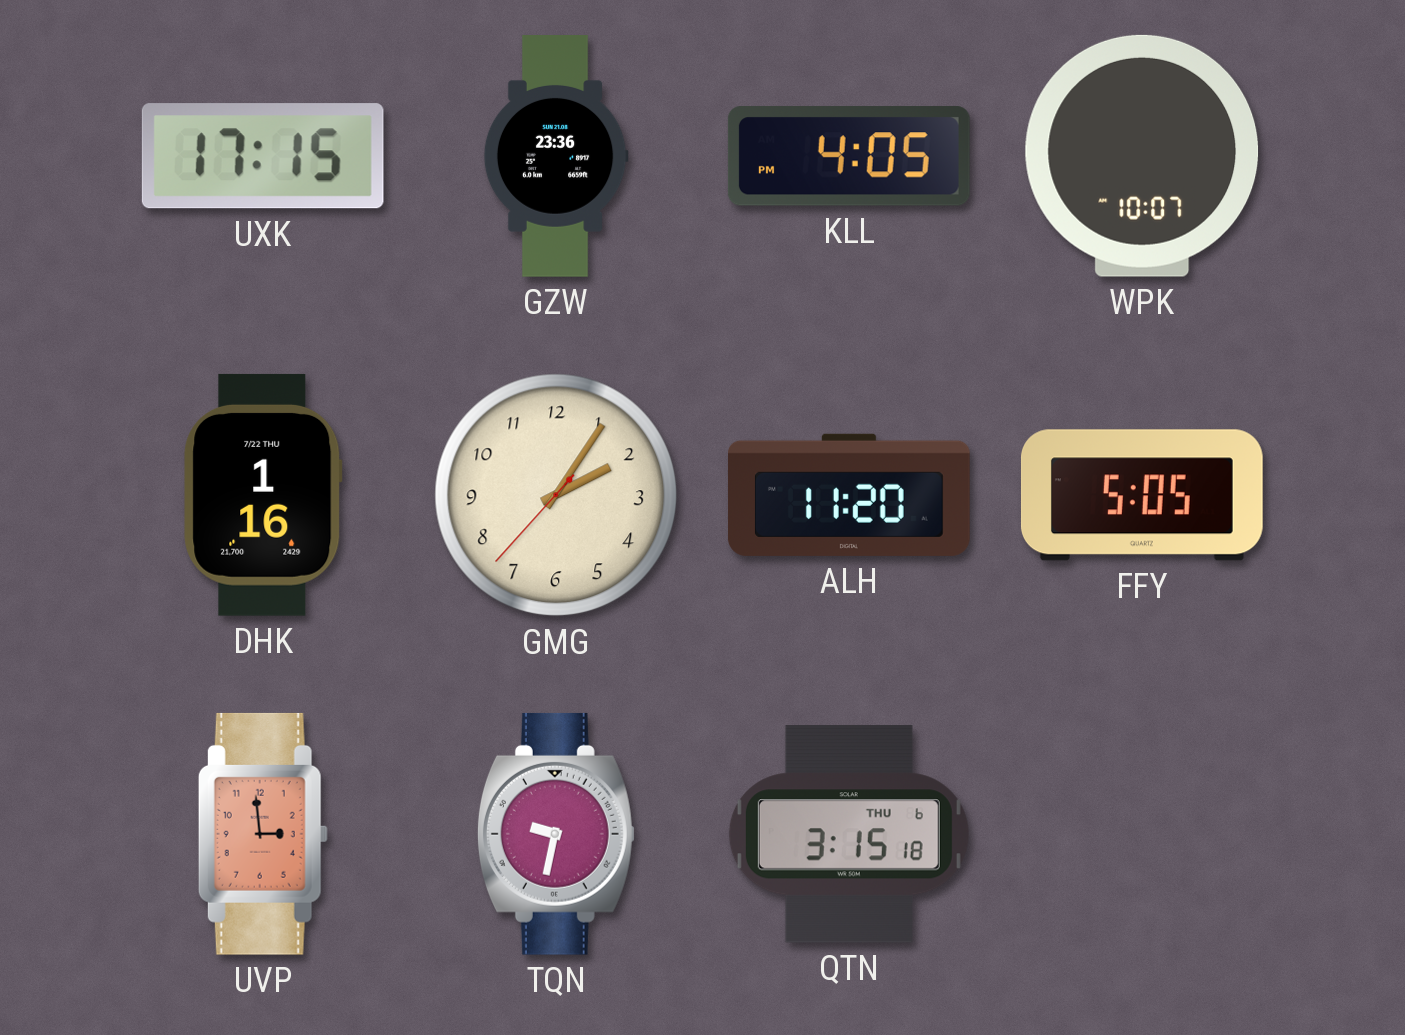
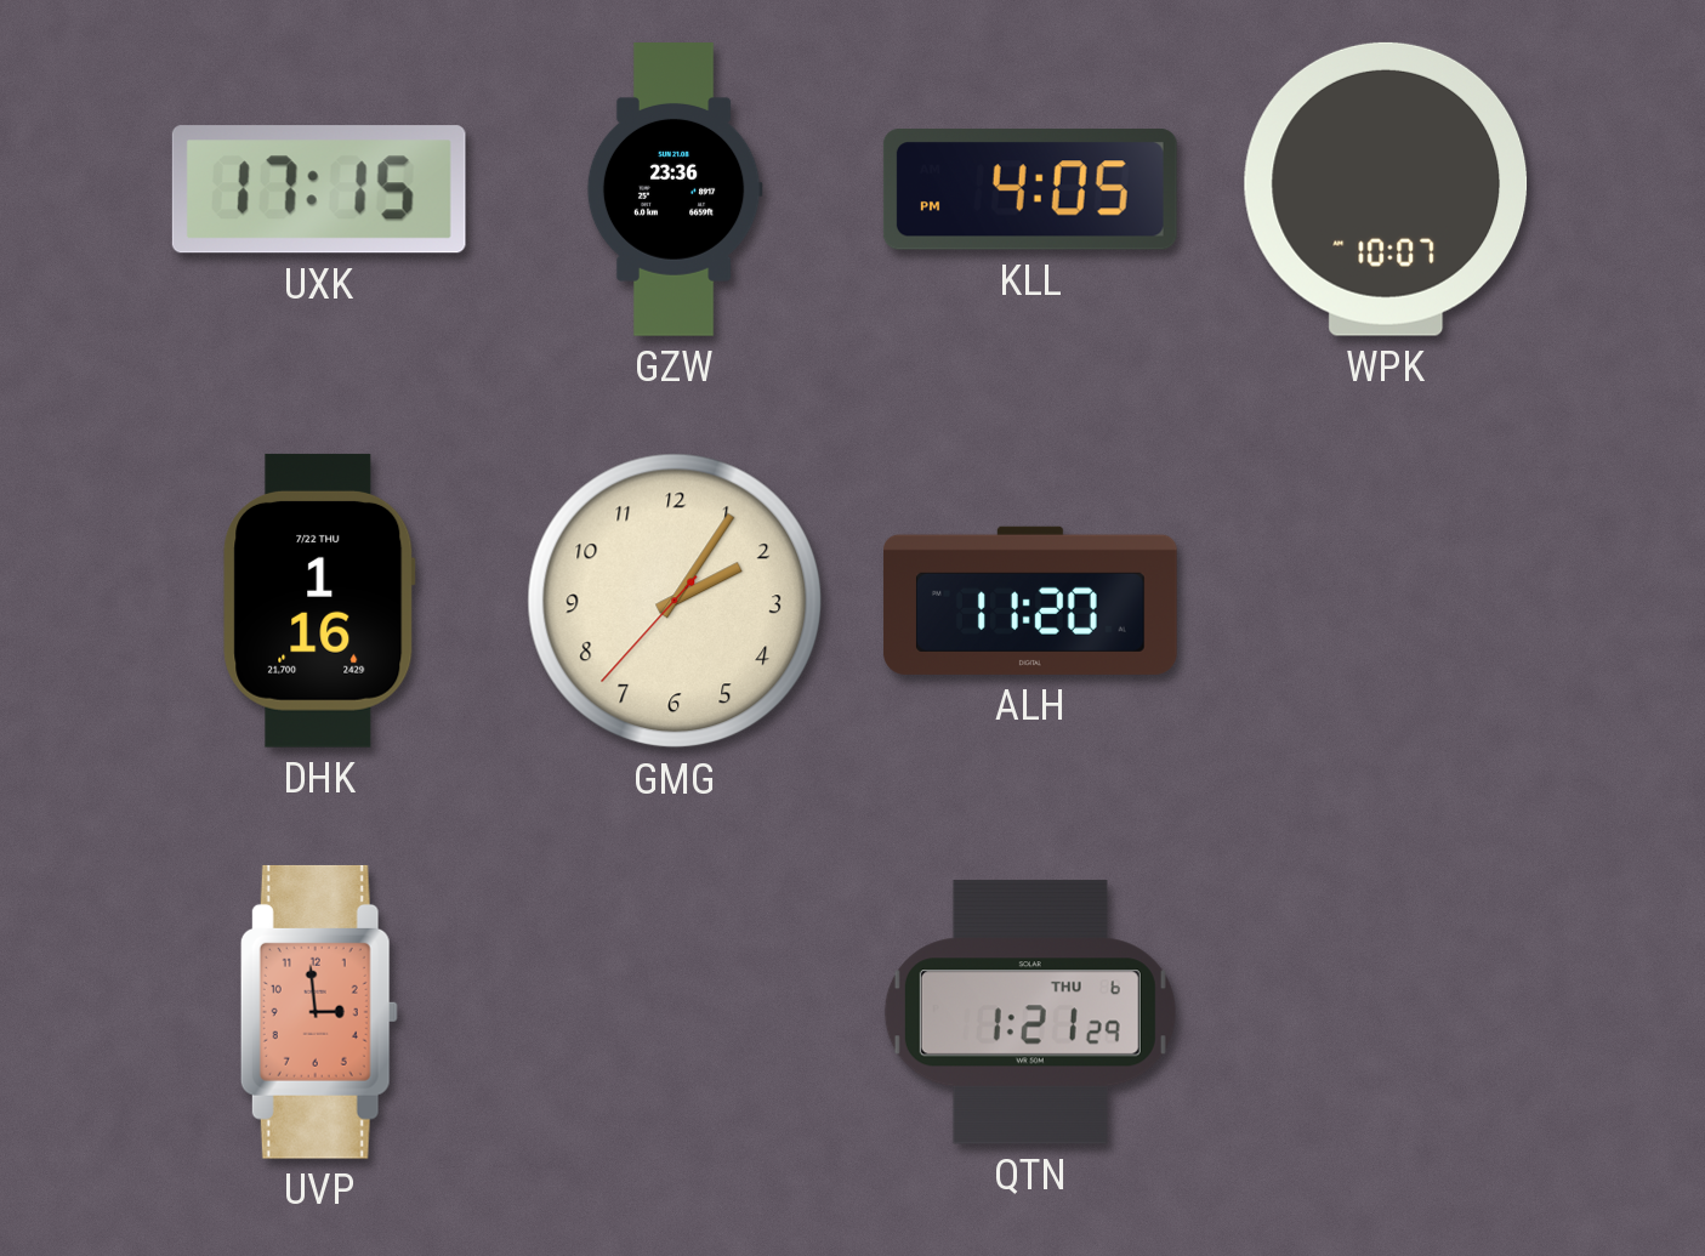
FFY: 5:05 -> none
TQN: 9:32 -> none
QTN: 3:15 -> 1:21
